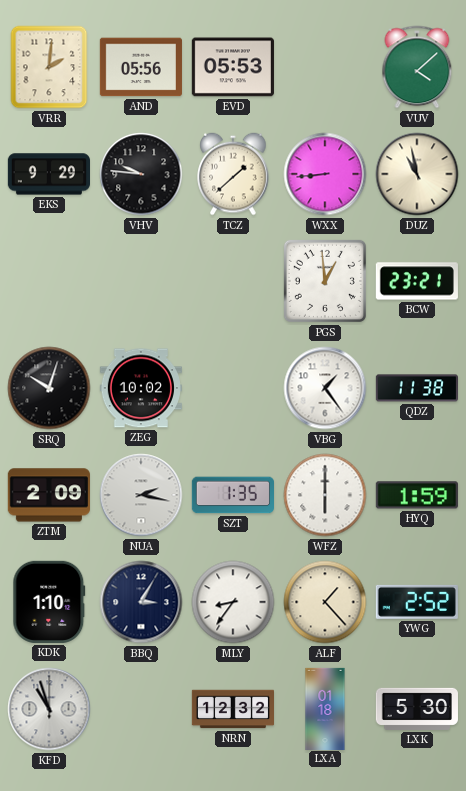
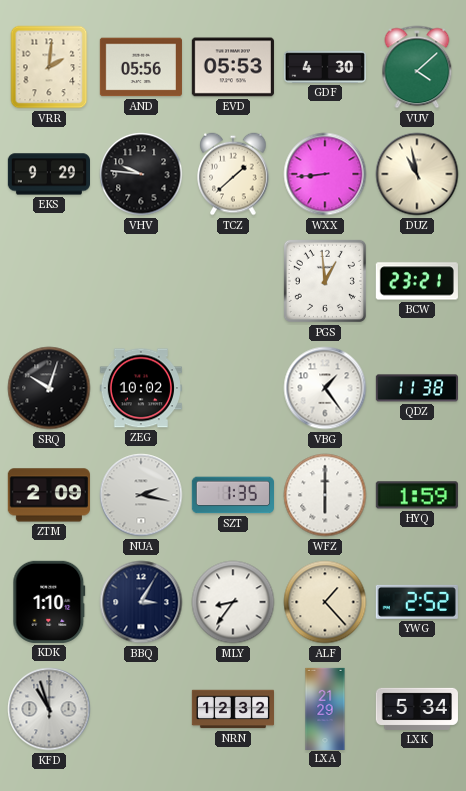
GDF: none -> 4:30
LXA: 01:18 -> 21:29
LXK: 5:30 -> 5:34
